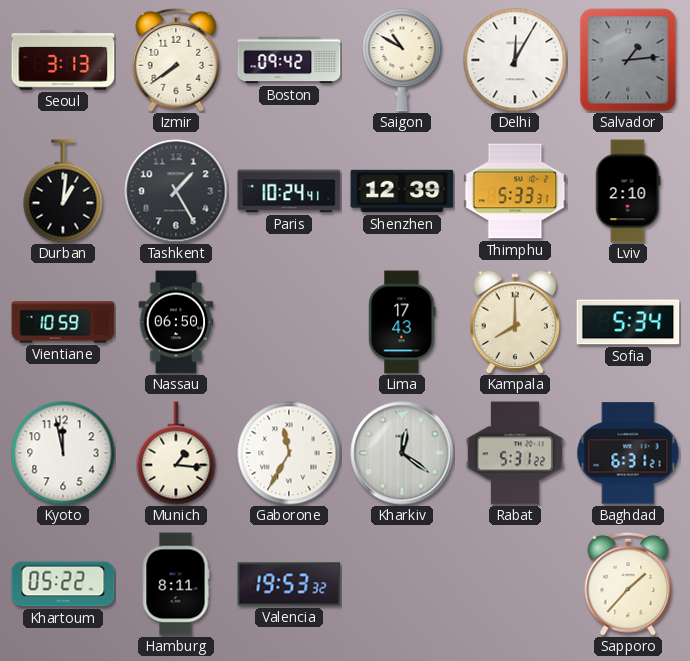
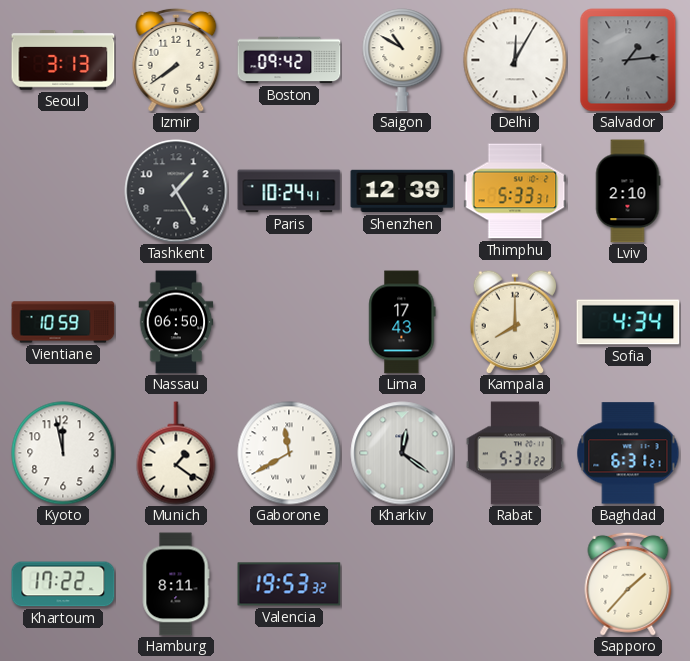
Durban: 1:01 -> none
Sofia: 5:34 -> 4:34
Munich: 1:16 -> 1:21
Gaborone: 11:35 -> 11:40
Khartoum: 05:22 -> 17:22
